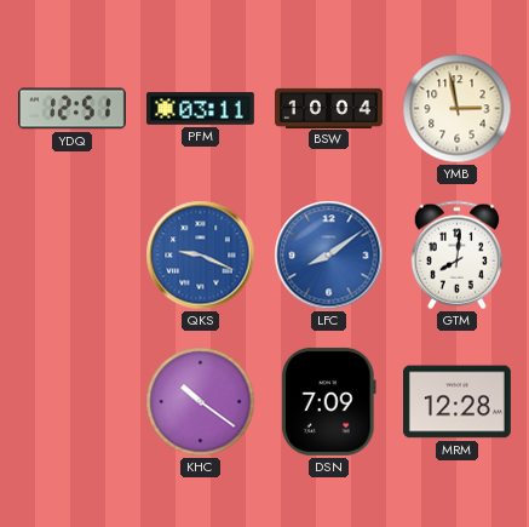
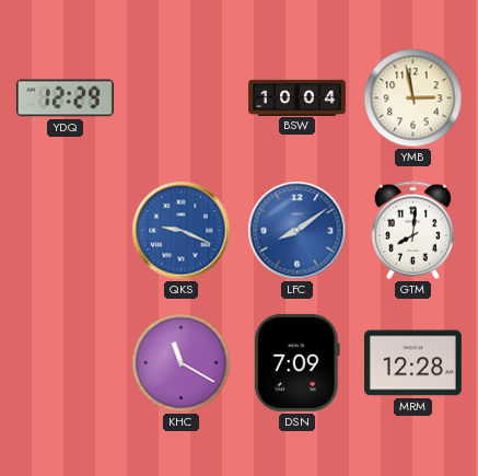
YDQ: 12:51 -> 12:29
PFM: 03:11 -> none
KHC: 10:21 -> 11:20
